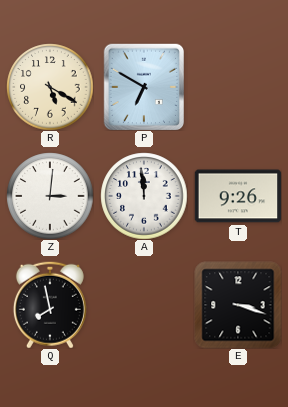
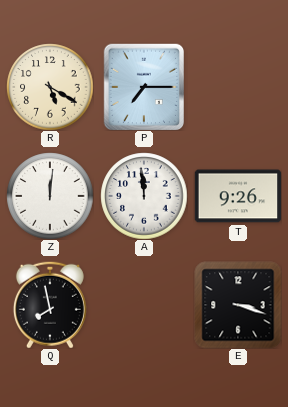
P: 6:50 -> 7:15
Z: 3:01 -> 12:01
